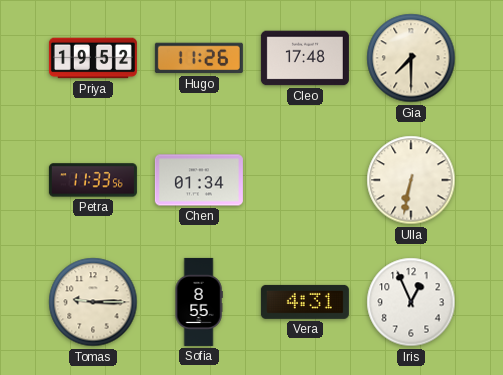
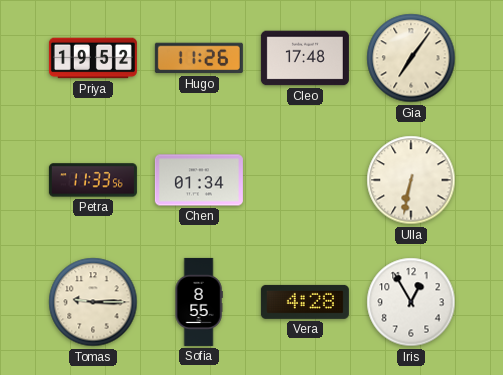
Gia: 7:30 -> 7:06
Vera: 4:31 -> 4:28
Iris: 12:56 -> 12:55
